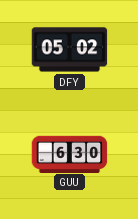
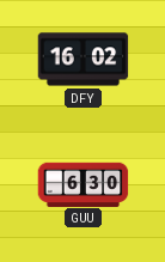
DFY: 05:02 -> 16:02
